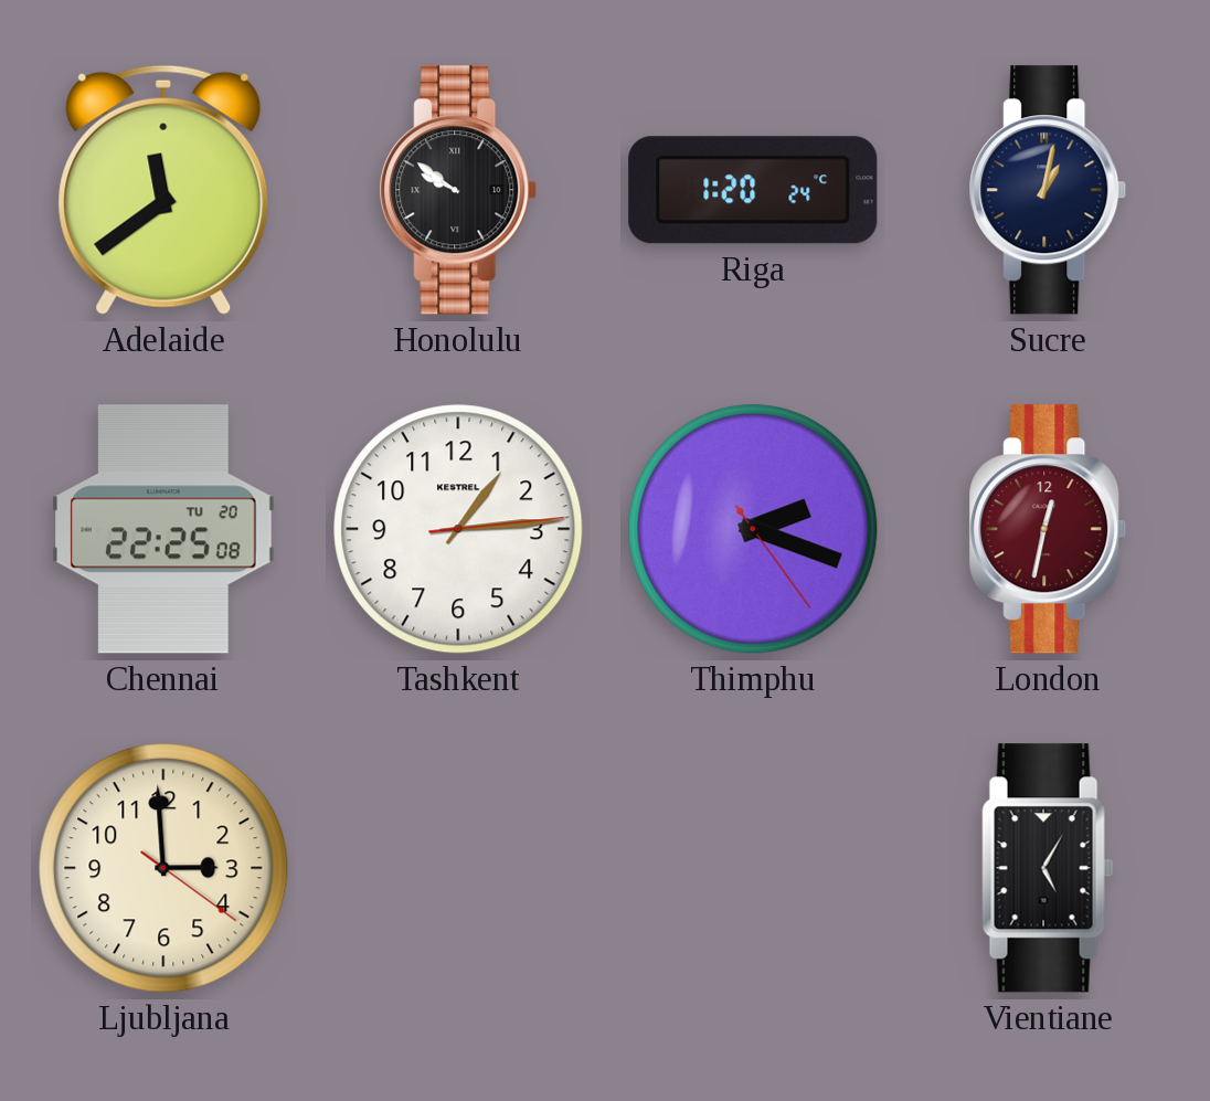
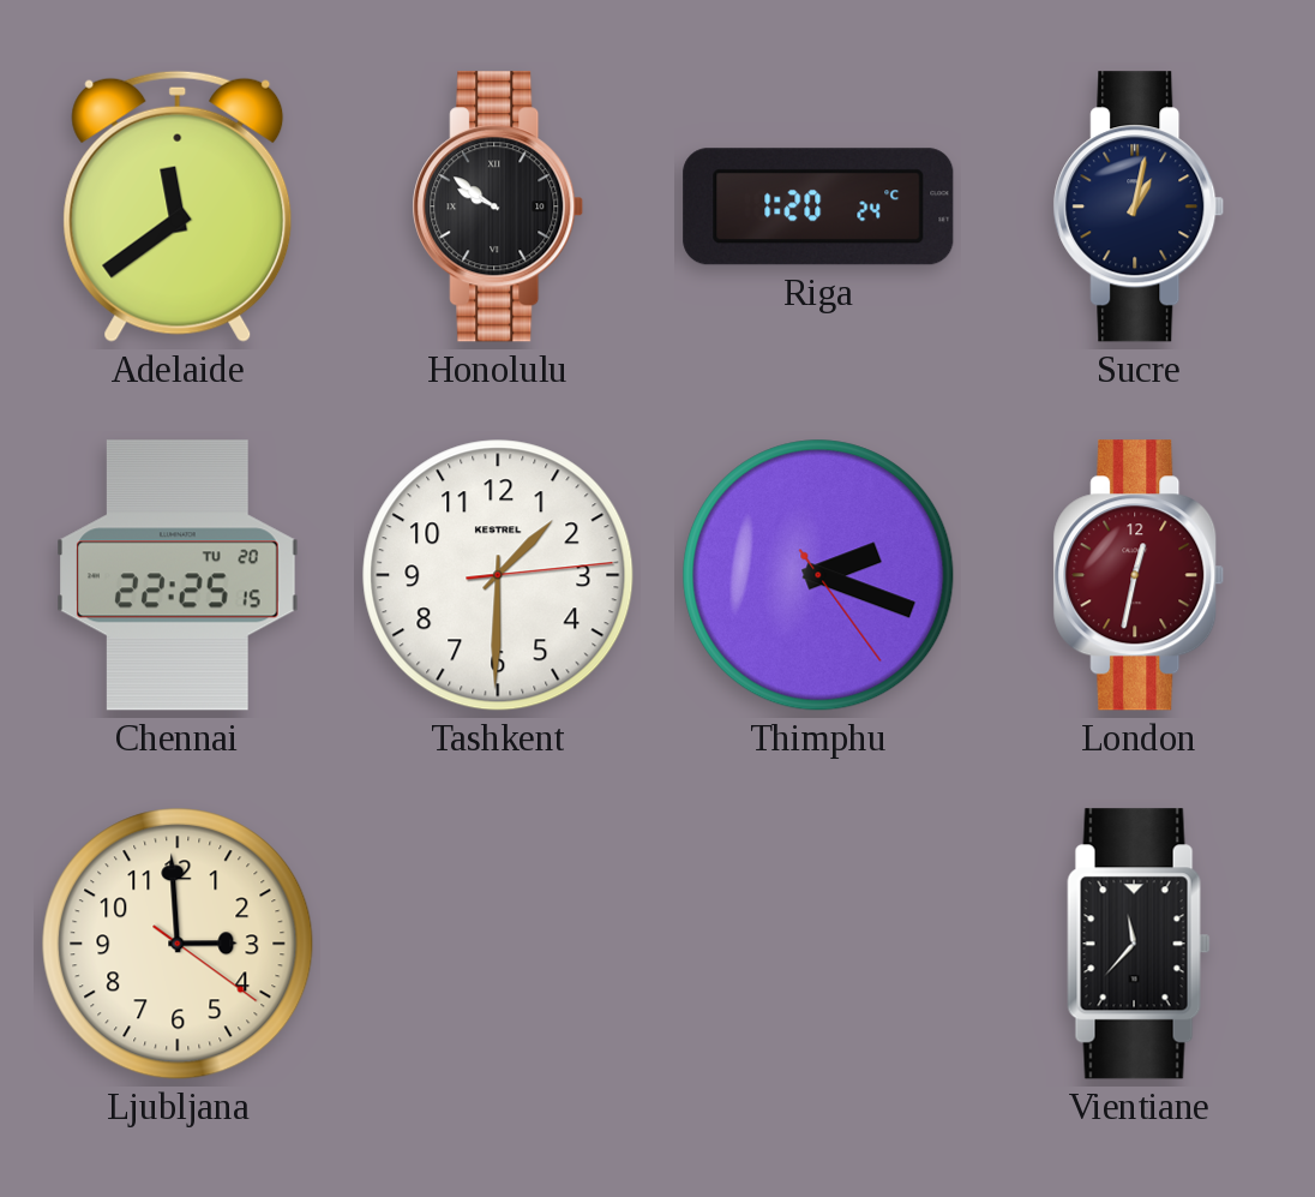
Chennai: 22:25:08 -> 22:25:15
Tashkent: 1:14 -> 1:30
Vientiane: 5:05 -> 11:37
